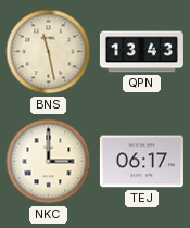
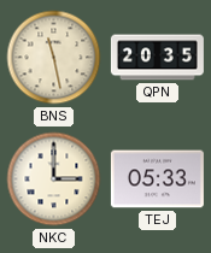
QPN: 13:43 -> 20:35
TEJ: 06:17 -> 05:33
